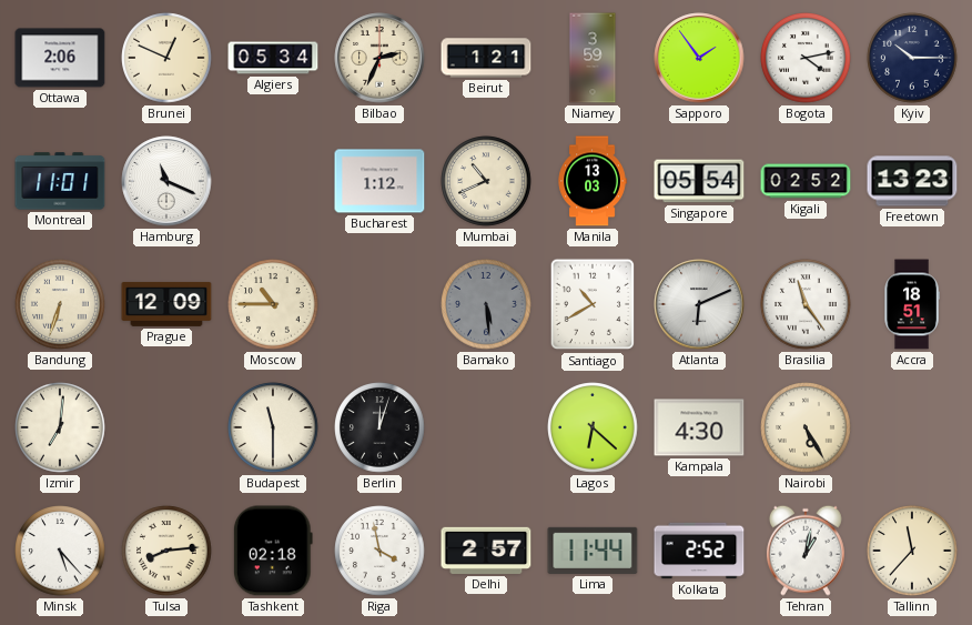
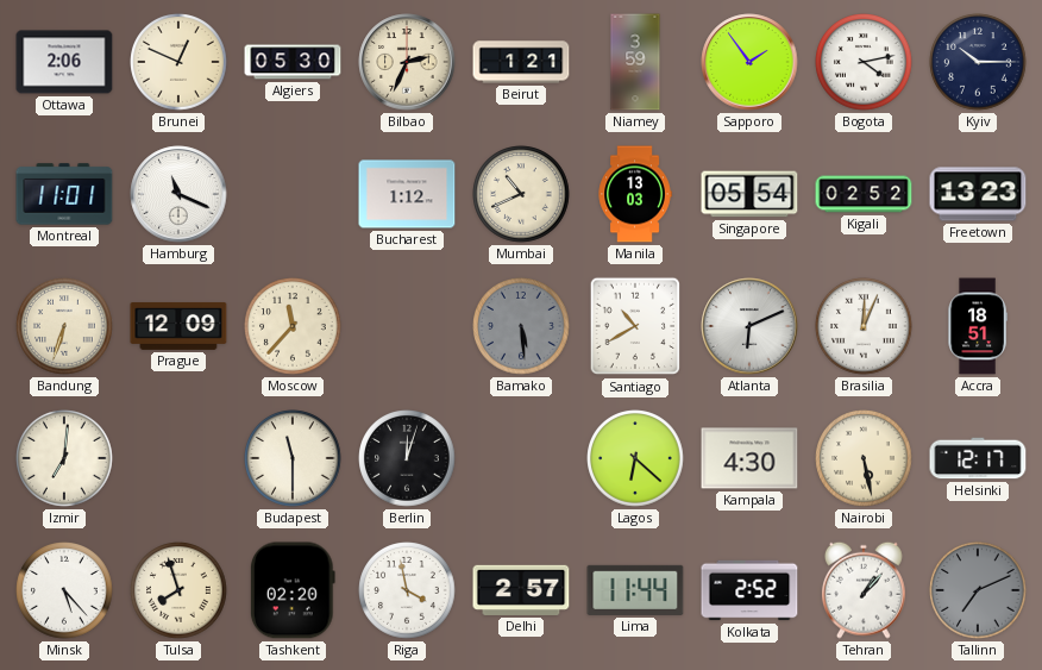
Algiers: 05:34 -> 05:30
Moscow: 10:45 -> 11:37
Brasilia: 11:24 -> 12:04
Nairobi: 5:25 -> 5:28
Helsinki: none -> 12:17
Tulsa: 8:14 -> 7:57
Tashkent: 02:18 -> 02:20
Tehran: 1:02 -> 1:07
Tallinn: 11:37 -> 7:11
Tallinn dial: cream -> grey
